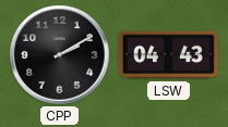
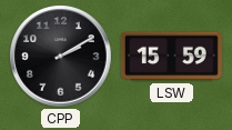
LSW: 04:43 -> 15:59
